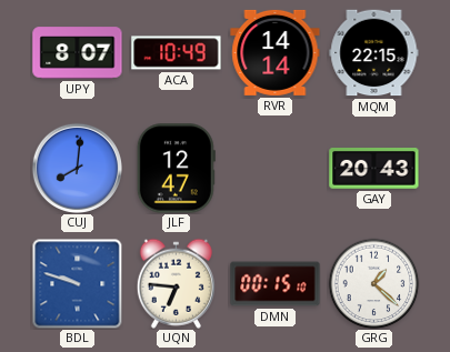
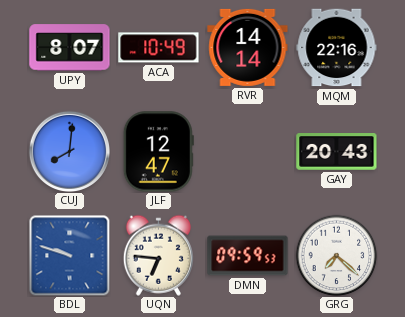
MQM: 22:15 -> 22:16
DMN: 00:15 -> 09:59
GRG: 1:22 -> 7:22
